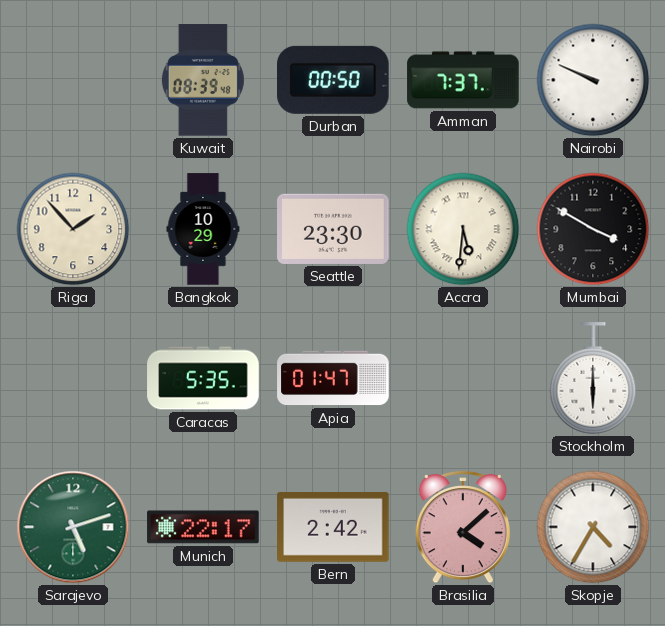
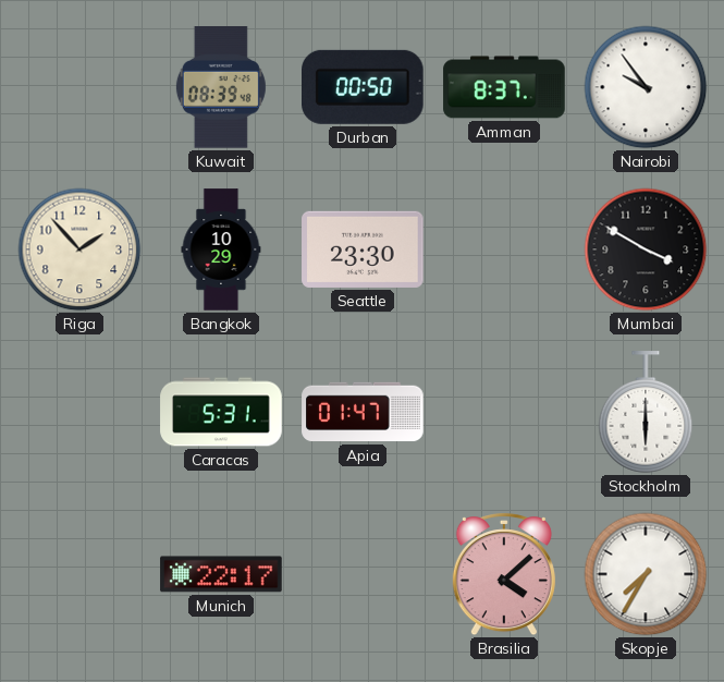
Amman: 7:37 -> 8:37
Nairobi: 9:49 -> 9:54
Accra: 5:31 -> none
Caracas: 5:35 -> 5:31
Sarajevo: 5:12 -> none
Bern: 2:42 -> none
Skopje: 4:35 -> 7:35
